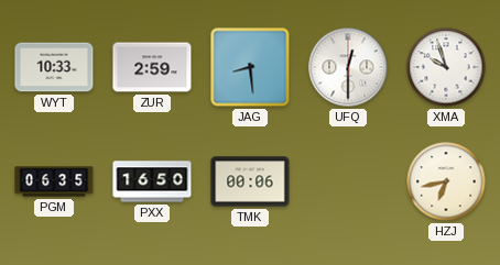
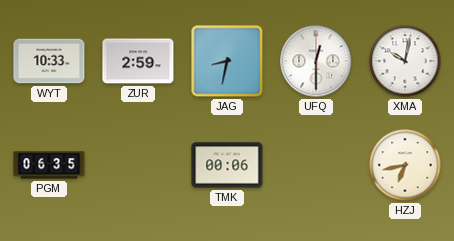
JAG: 8:29 -> 8:32
XMA: 9:57 -> 10:02
PXX: 16:50 -> none
